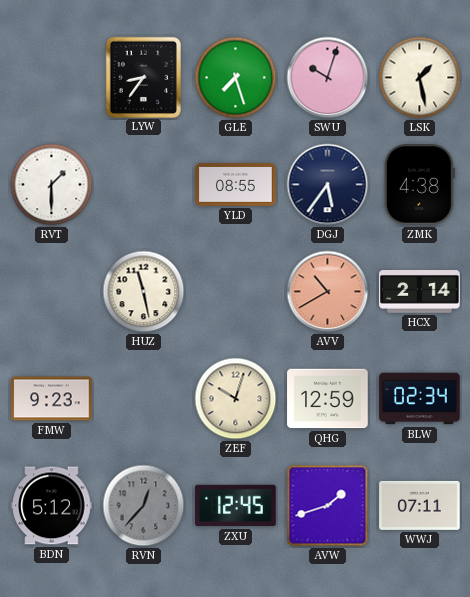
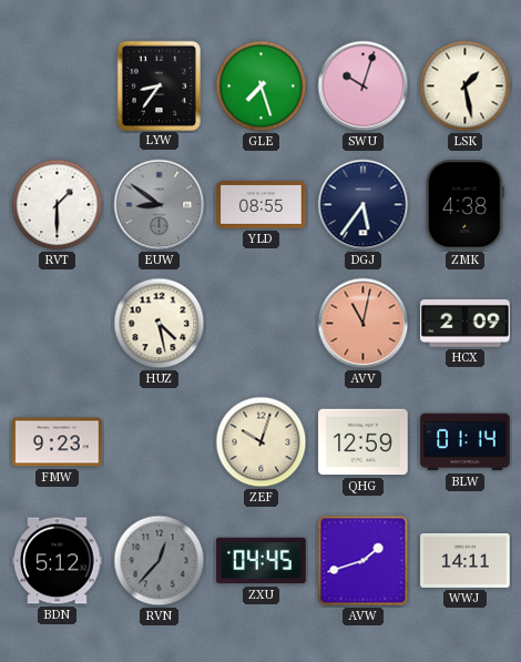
EUW: none -> 8:51
HUZ: 11:28 -> 4:28
AVV: 10:40 -> 11:02
HCX: 2:14 -> 2:09
BLW: 02:34 -> 01:14
ZXU: 12:45 -> 04:45
WWJ: 07:11 -> 14:11
